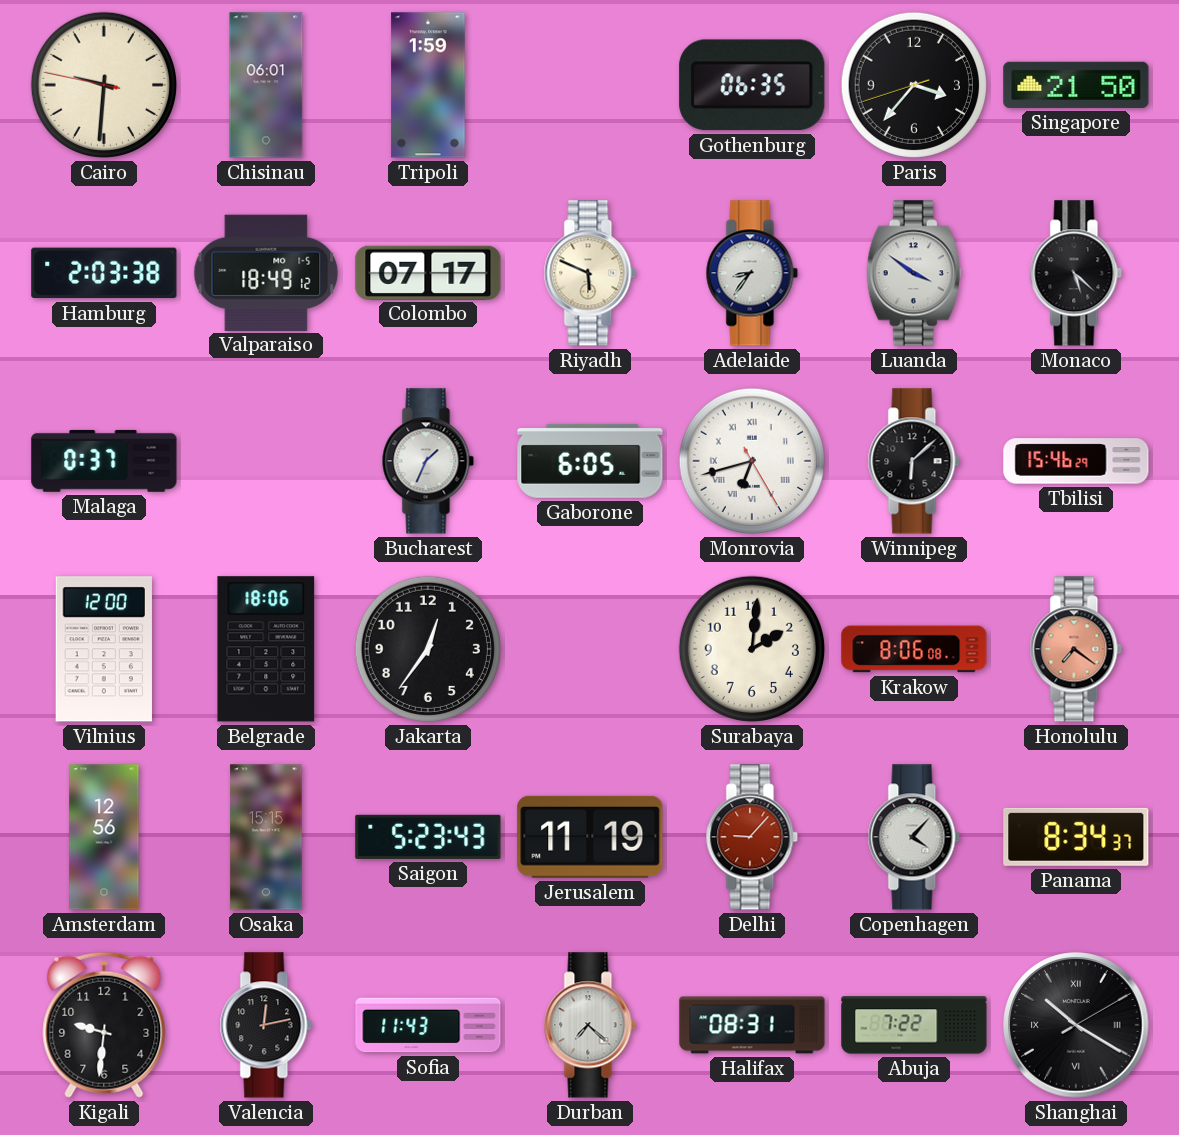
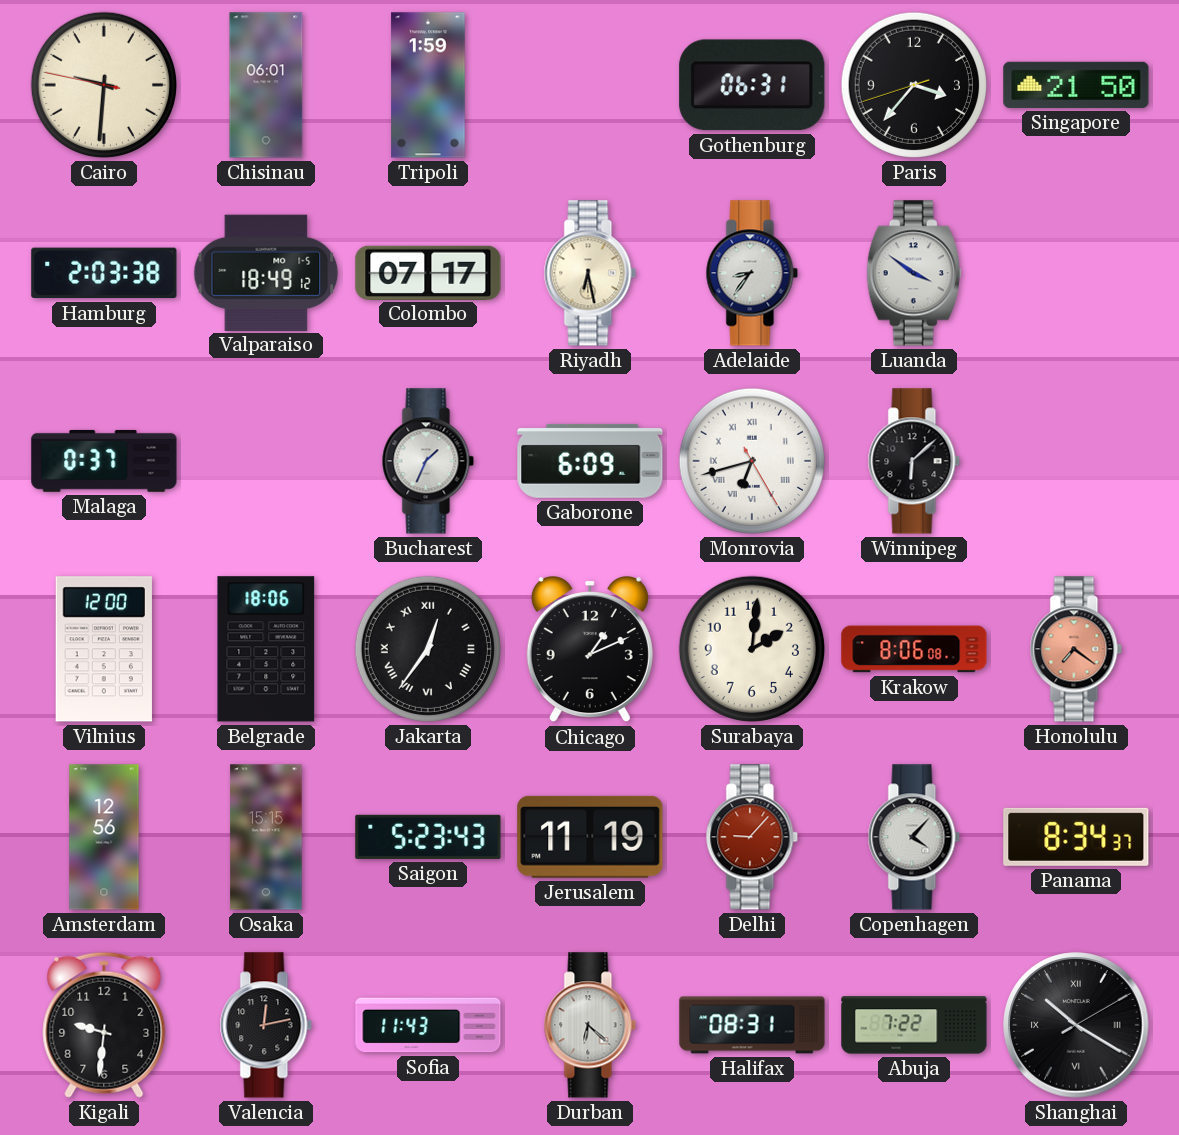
Gothenburg: 06:35 -> 06:31
Riyadh: 5:49 -> 6:28
Monaco: 5:22 -> none
Gaborone: 6:05 -> 6:09
Tbilisi: 15:46 -> none
Jakarta numerals: Arabic -> Roman
Chicago: none -> 1:11
Durban: 7:22 -> 6:22
